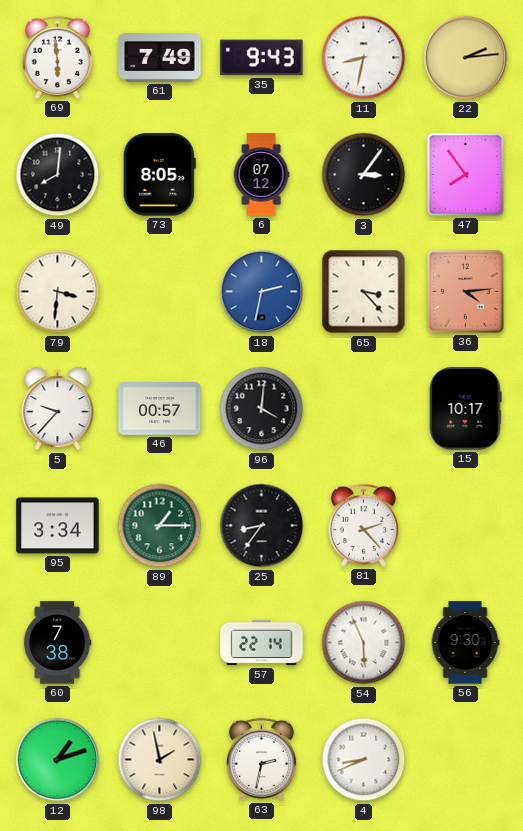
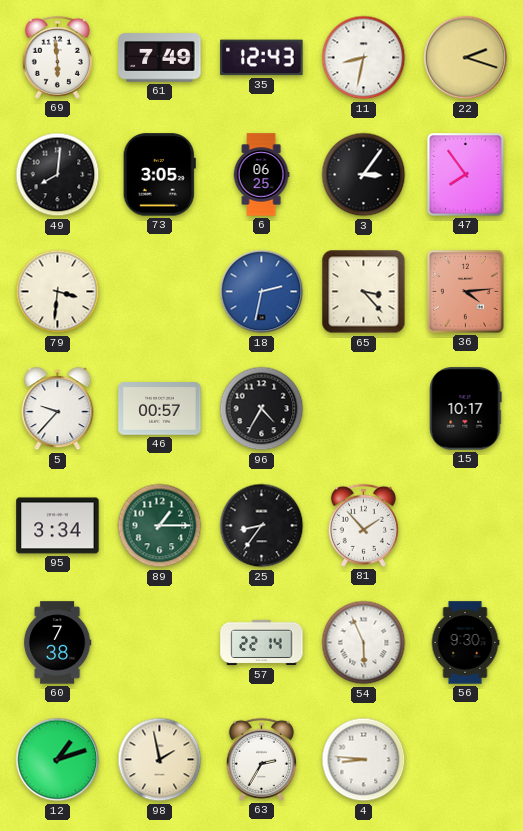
35: 9:43 -> 12:43
22: 2:14 -> 2:18
73: 8:05 -> 3:05
6: 07:12 -> 06:25
96: 4:01 -> 4:35
81: 2:23 -> 1:53
63: 2:32 -> 2:35
4: 8:41 -> 8:46
